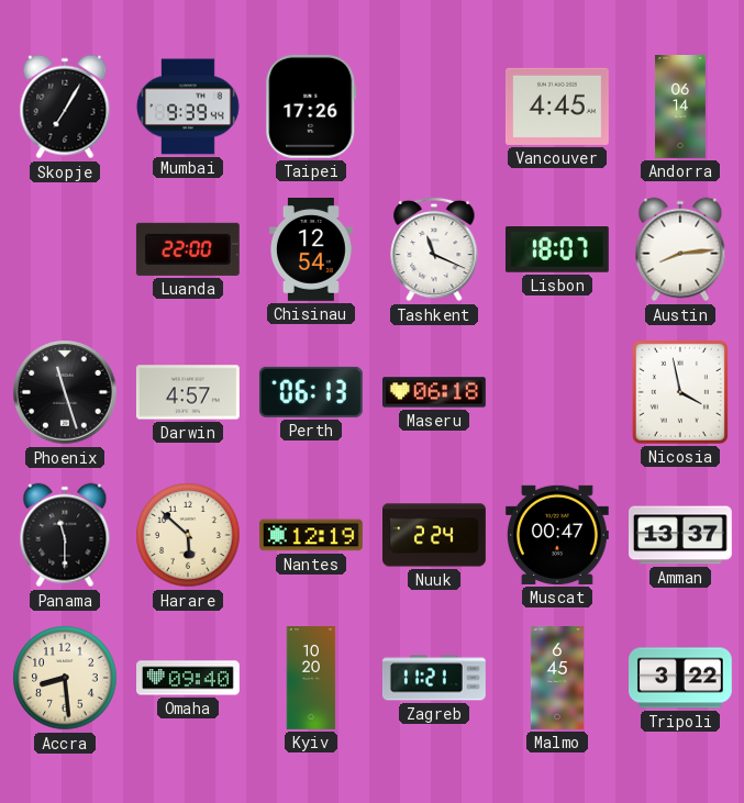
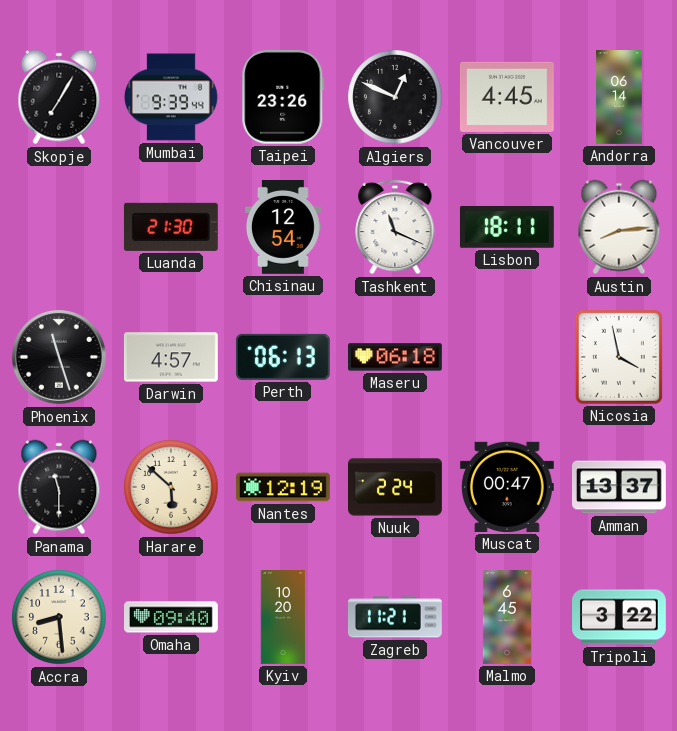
Taipei: 17:26 -> 23:26
Algiers: none -> 12:49
Luanda: 22:00 -> 21:30
Lisbon: 18:07 -> 18:11
